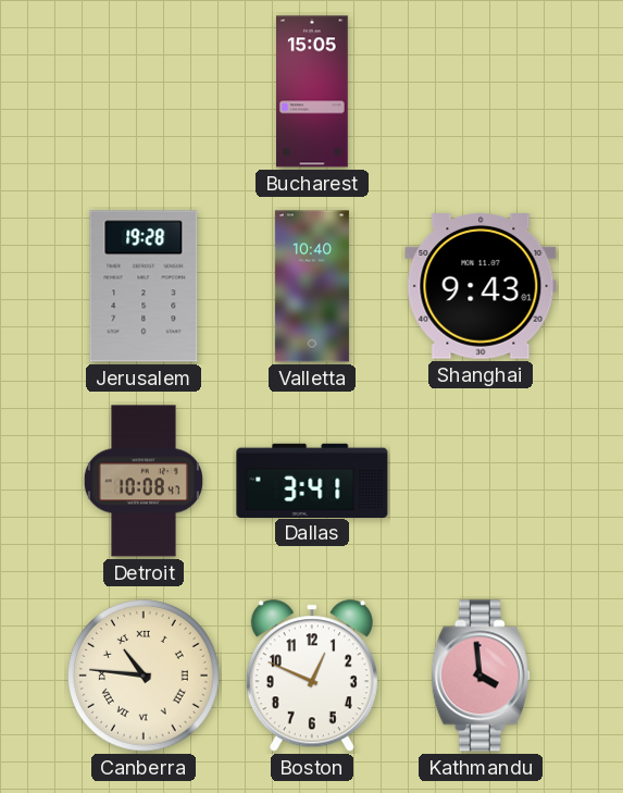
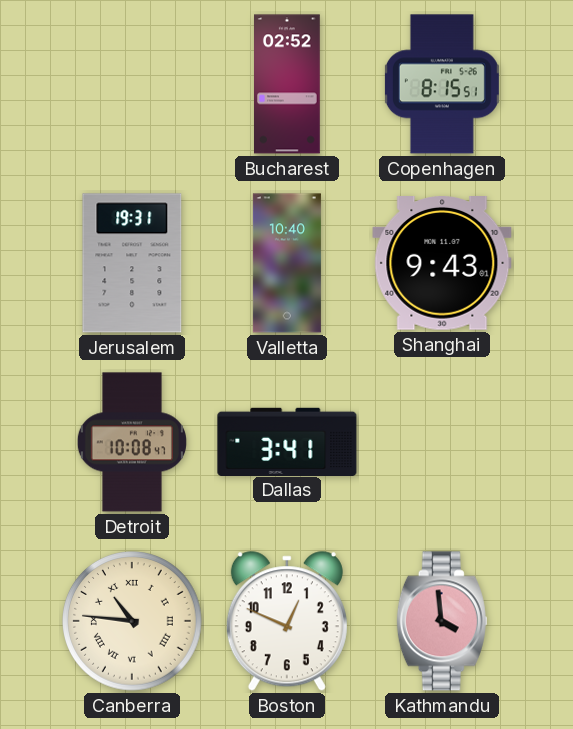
Bucharest: 15:05 -> 02:52
Copenhagen: none -> 8:15
Jerusalem: 19:28 -> 19:31
